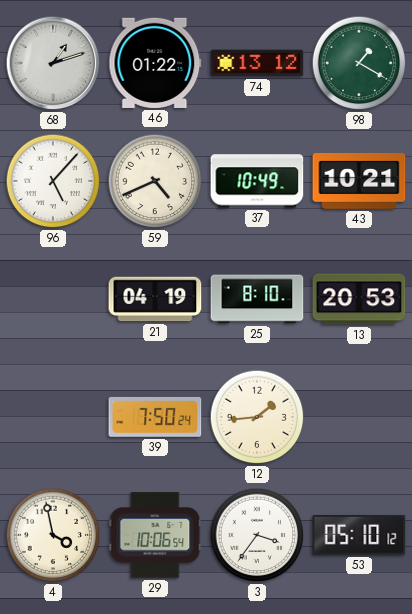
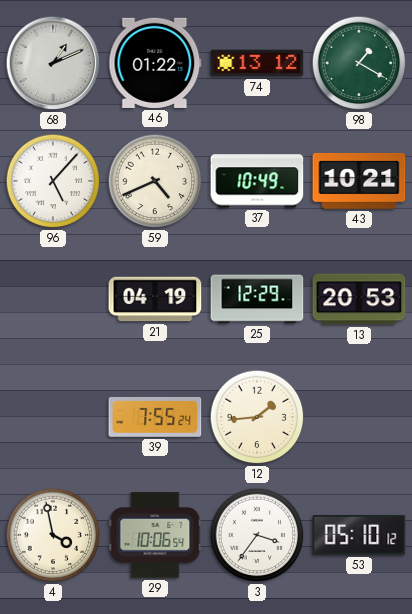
68: 1:12 -> 1:11
25: 8:10 -> 12:29
39: 7:50 -> 7:55
